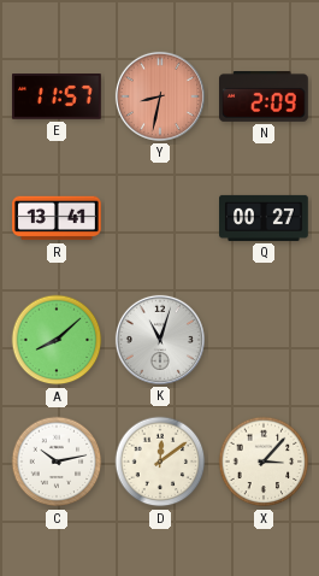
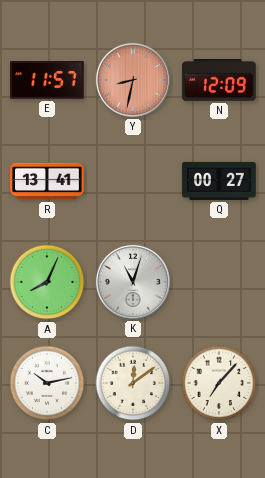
N: 2:09 -> 12:09
A: 8:08 -> 8:04
X: 3:07 -> 7:07
